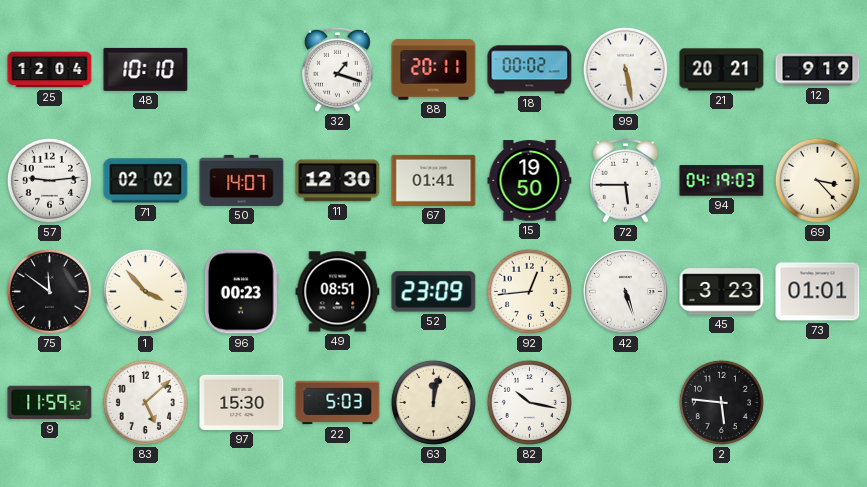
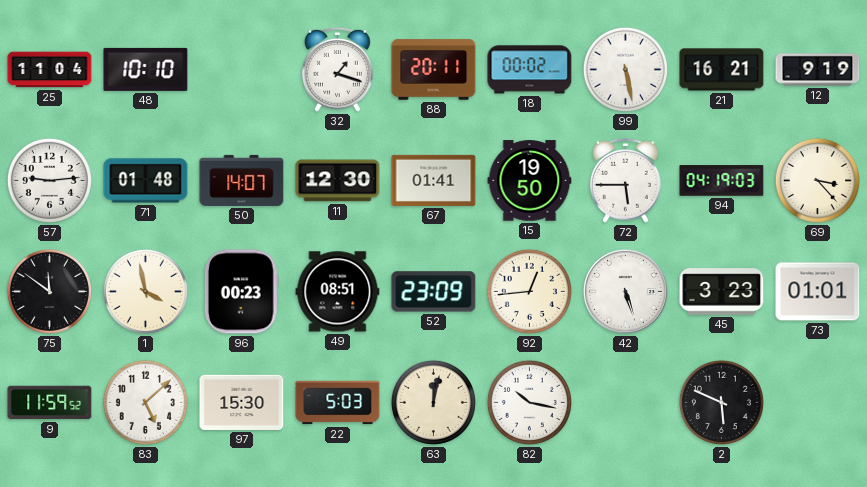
25: 12:04 -> 11:04
21: 20:21 -> 16:21
71: 02:02 -> 01:48
1: 3:53 -> 3:58
2: 5:46 -> 5:49
